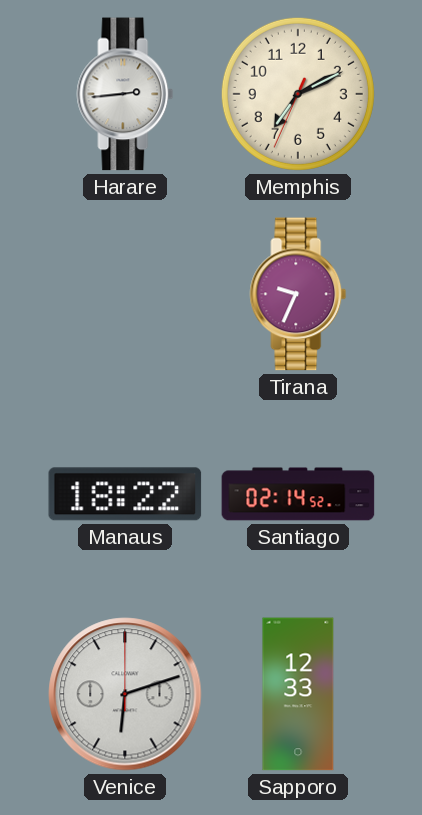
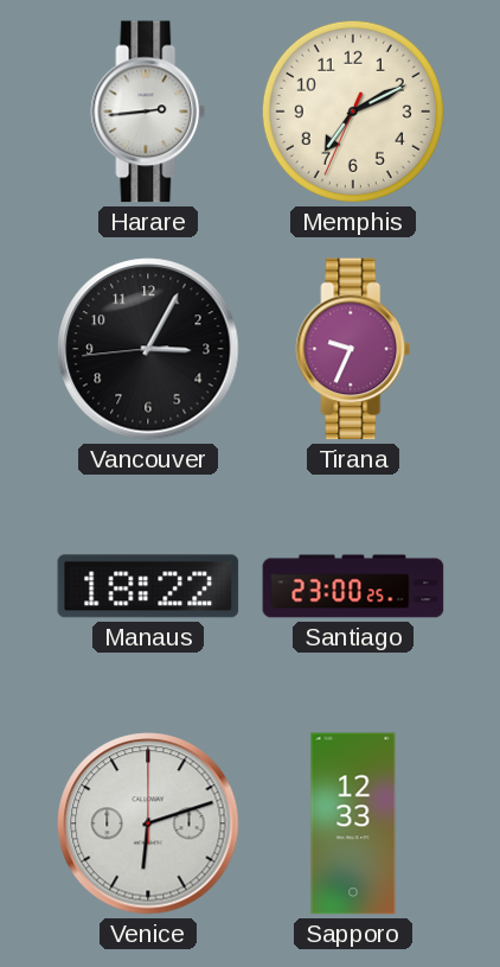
Vancouver: none -> 3:04
Santiago: 02:14 -> 23:00
